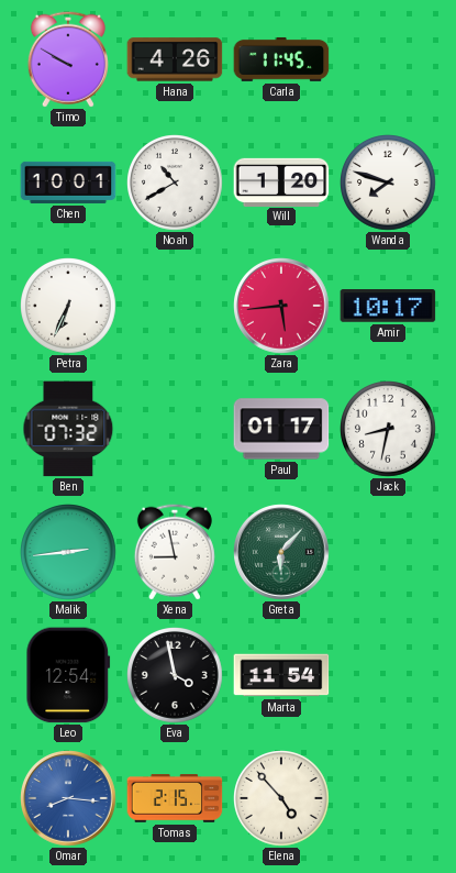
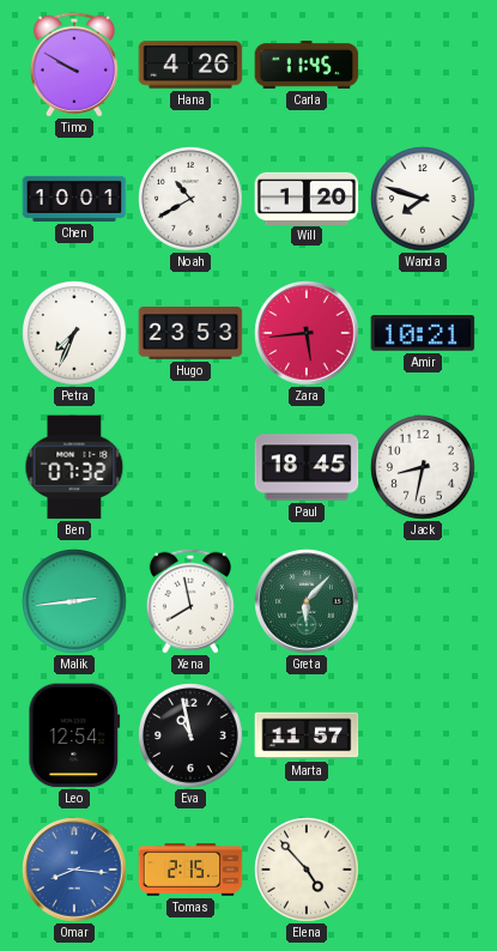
Petra: 6:34 -> 7:34
Hugo: none -> 23:53
Amir: 10:17 -> 10:21
Paul: 01:17 -> 18:45
Xena: 8:58 -> 7:58
Eva: 3:58 -> 10:58
Marta: 11:54 -> 11:57
